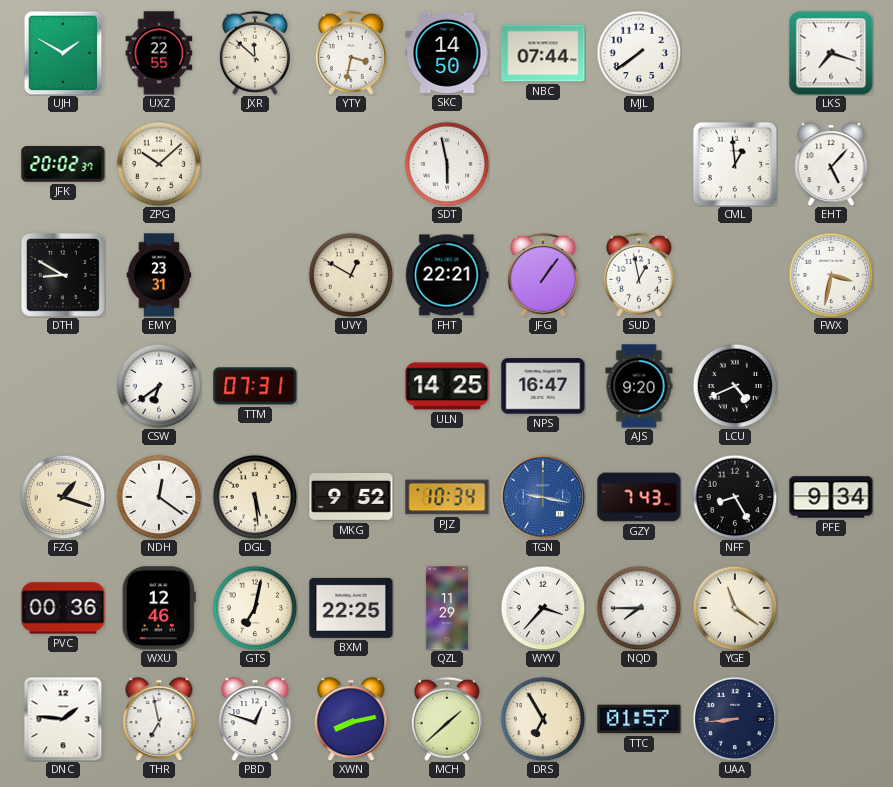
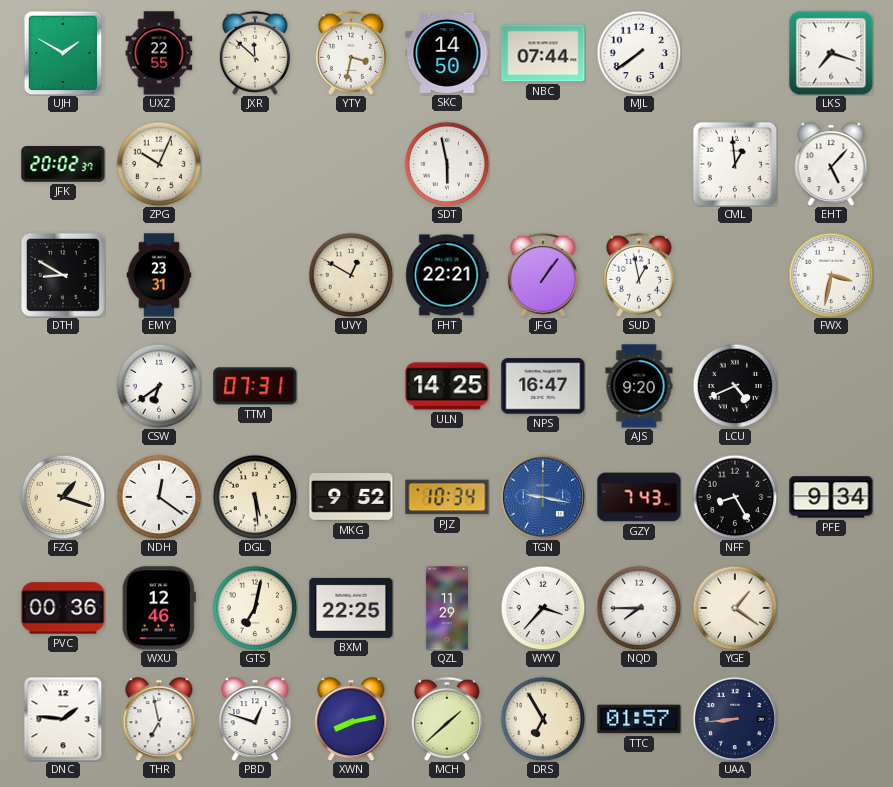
ZPG: 10:08 -> 10:04
YGE: 11:21 -> 1:21
